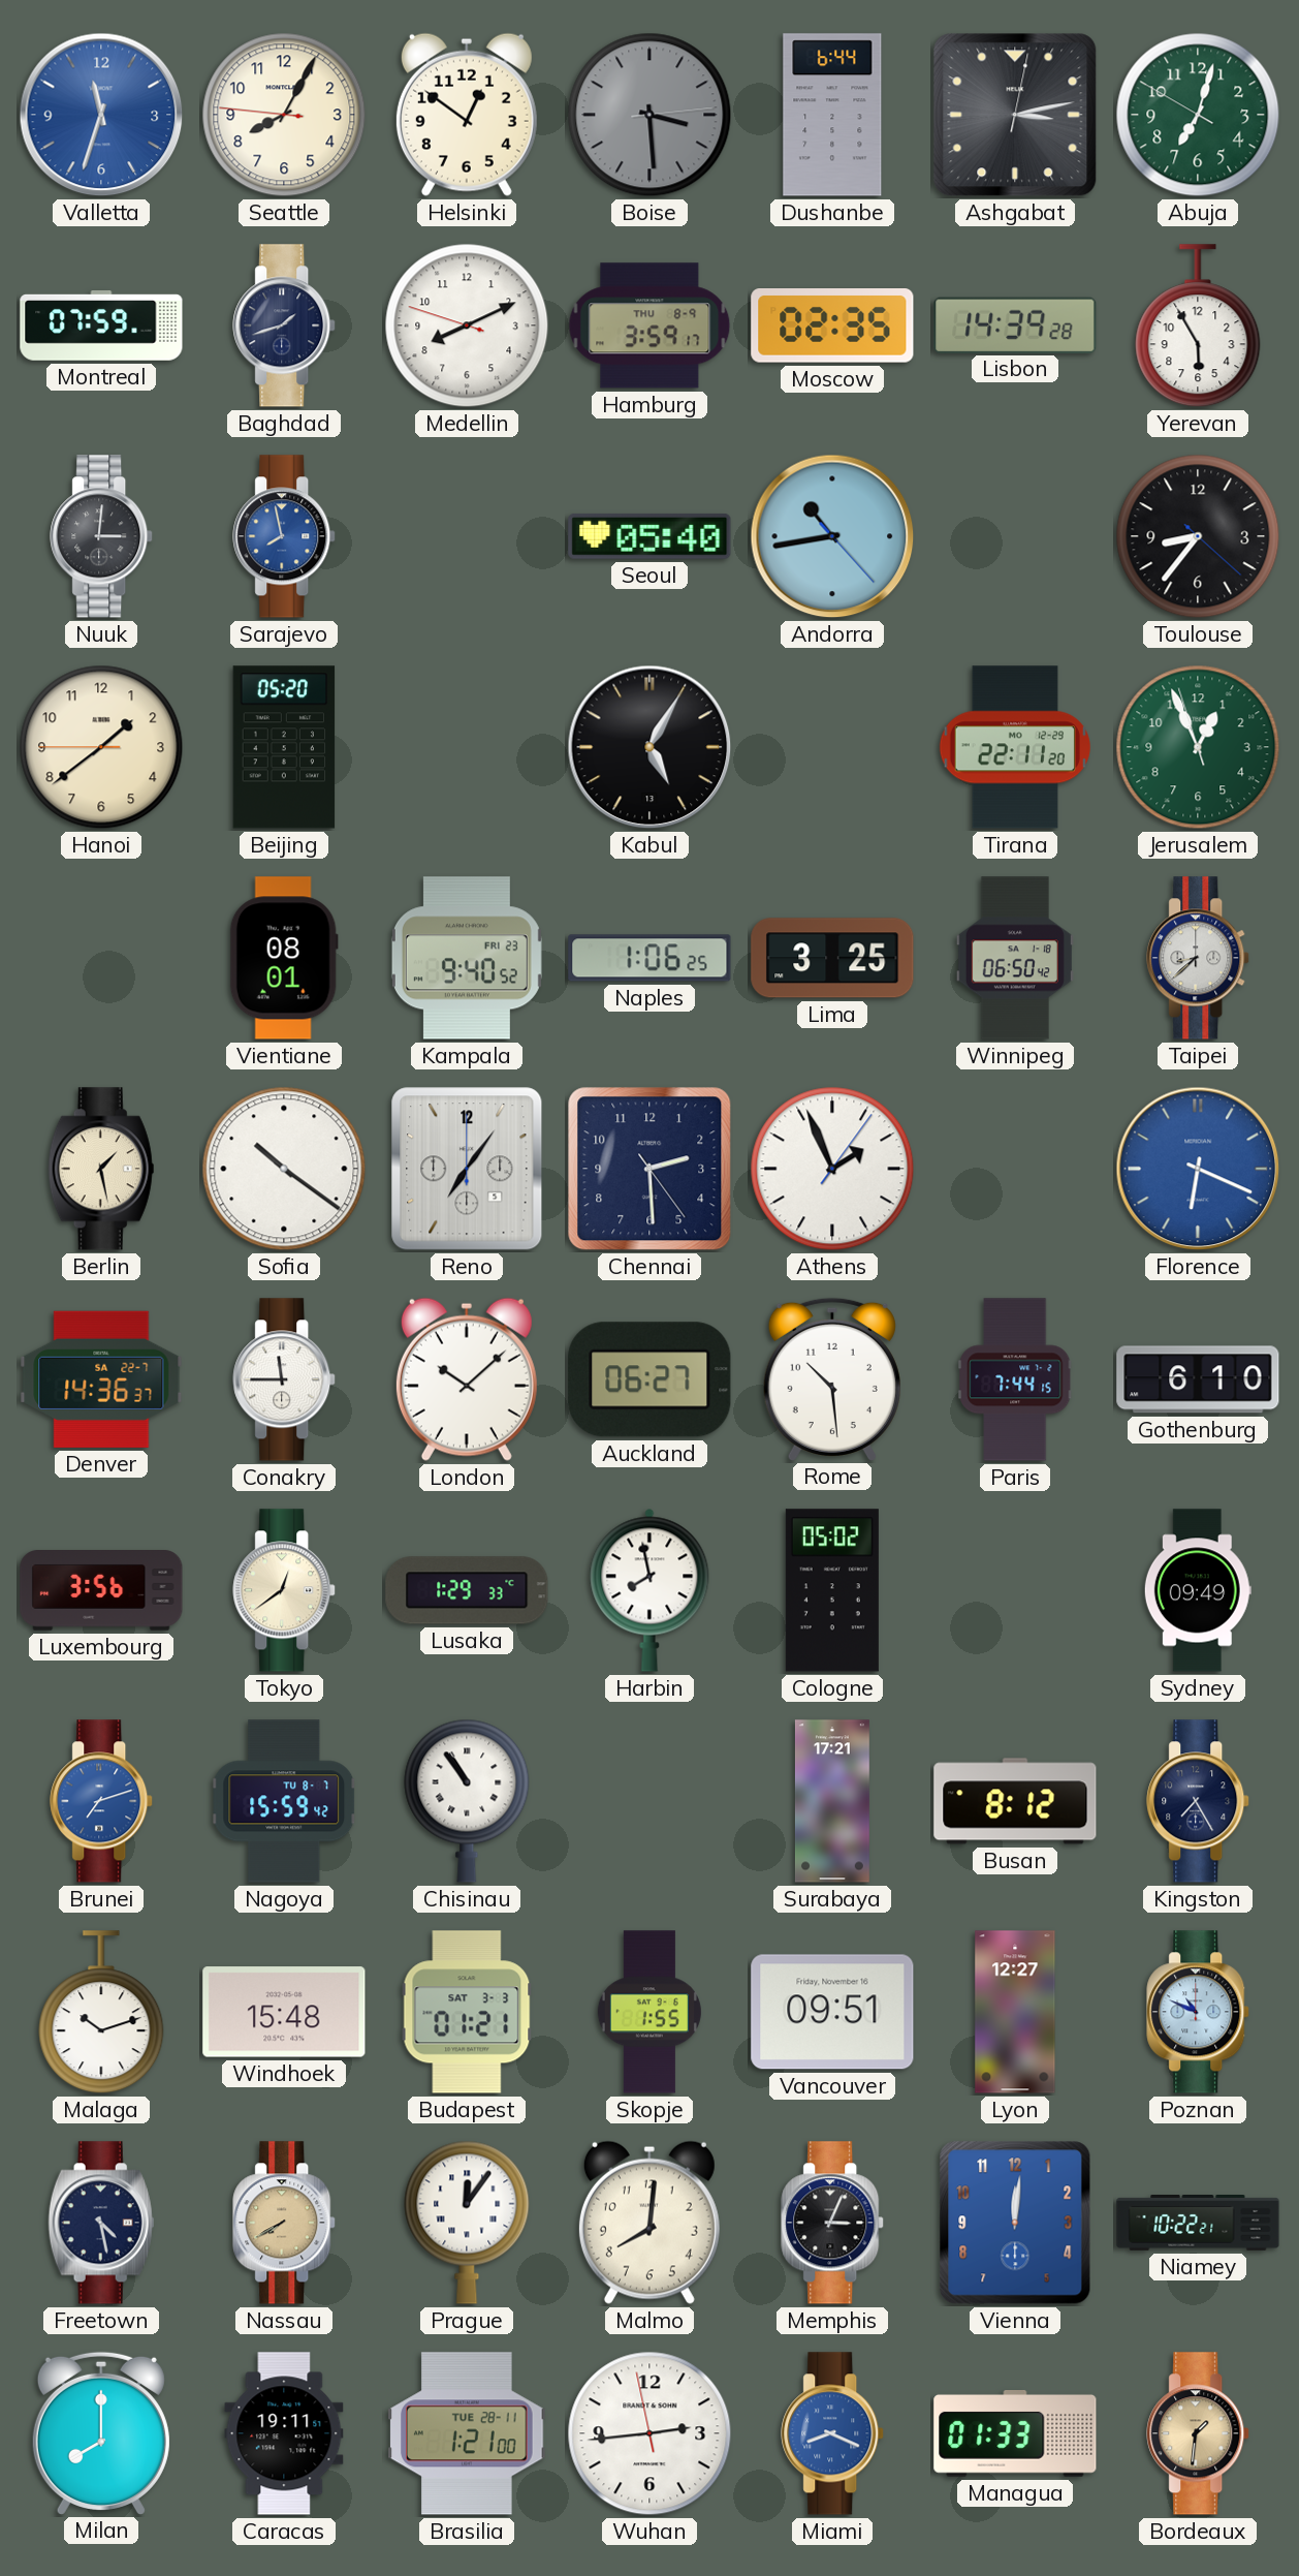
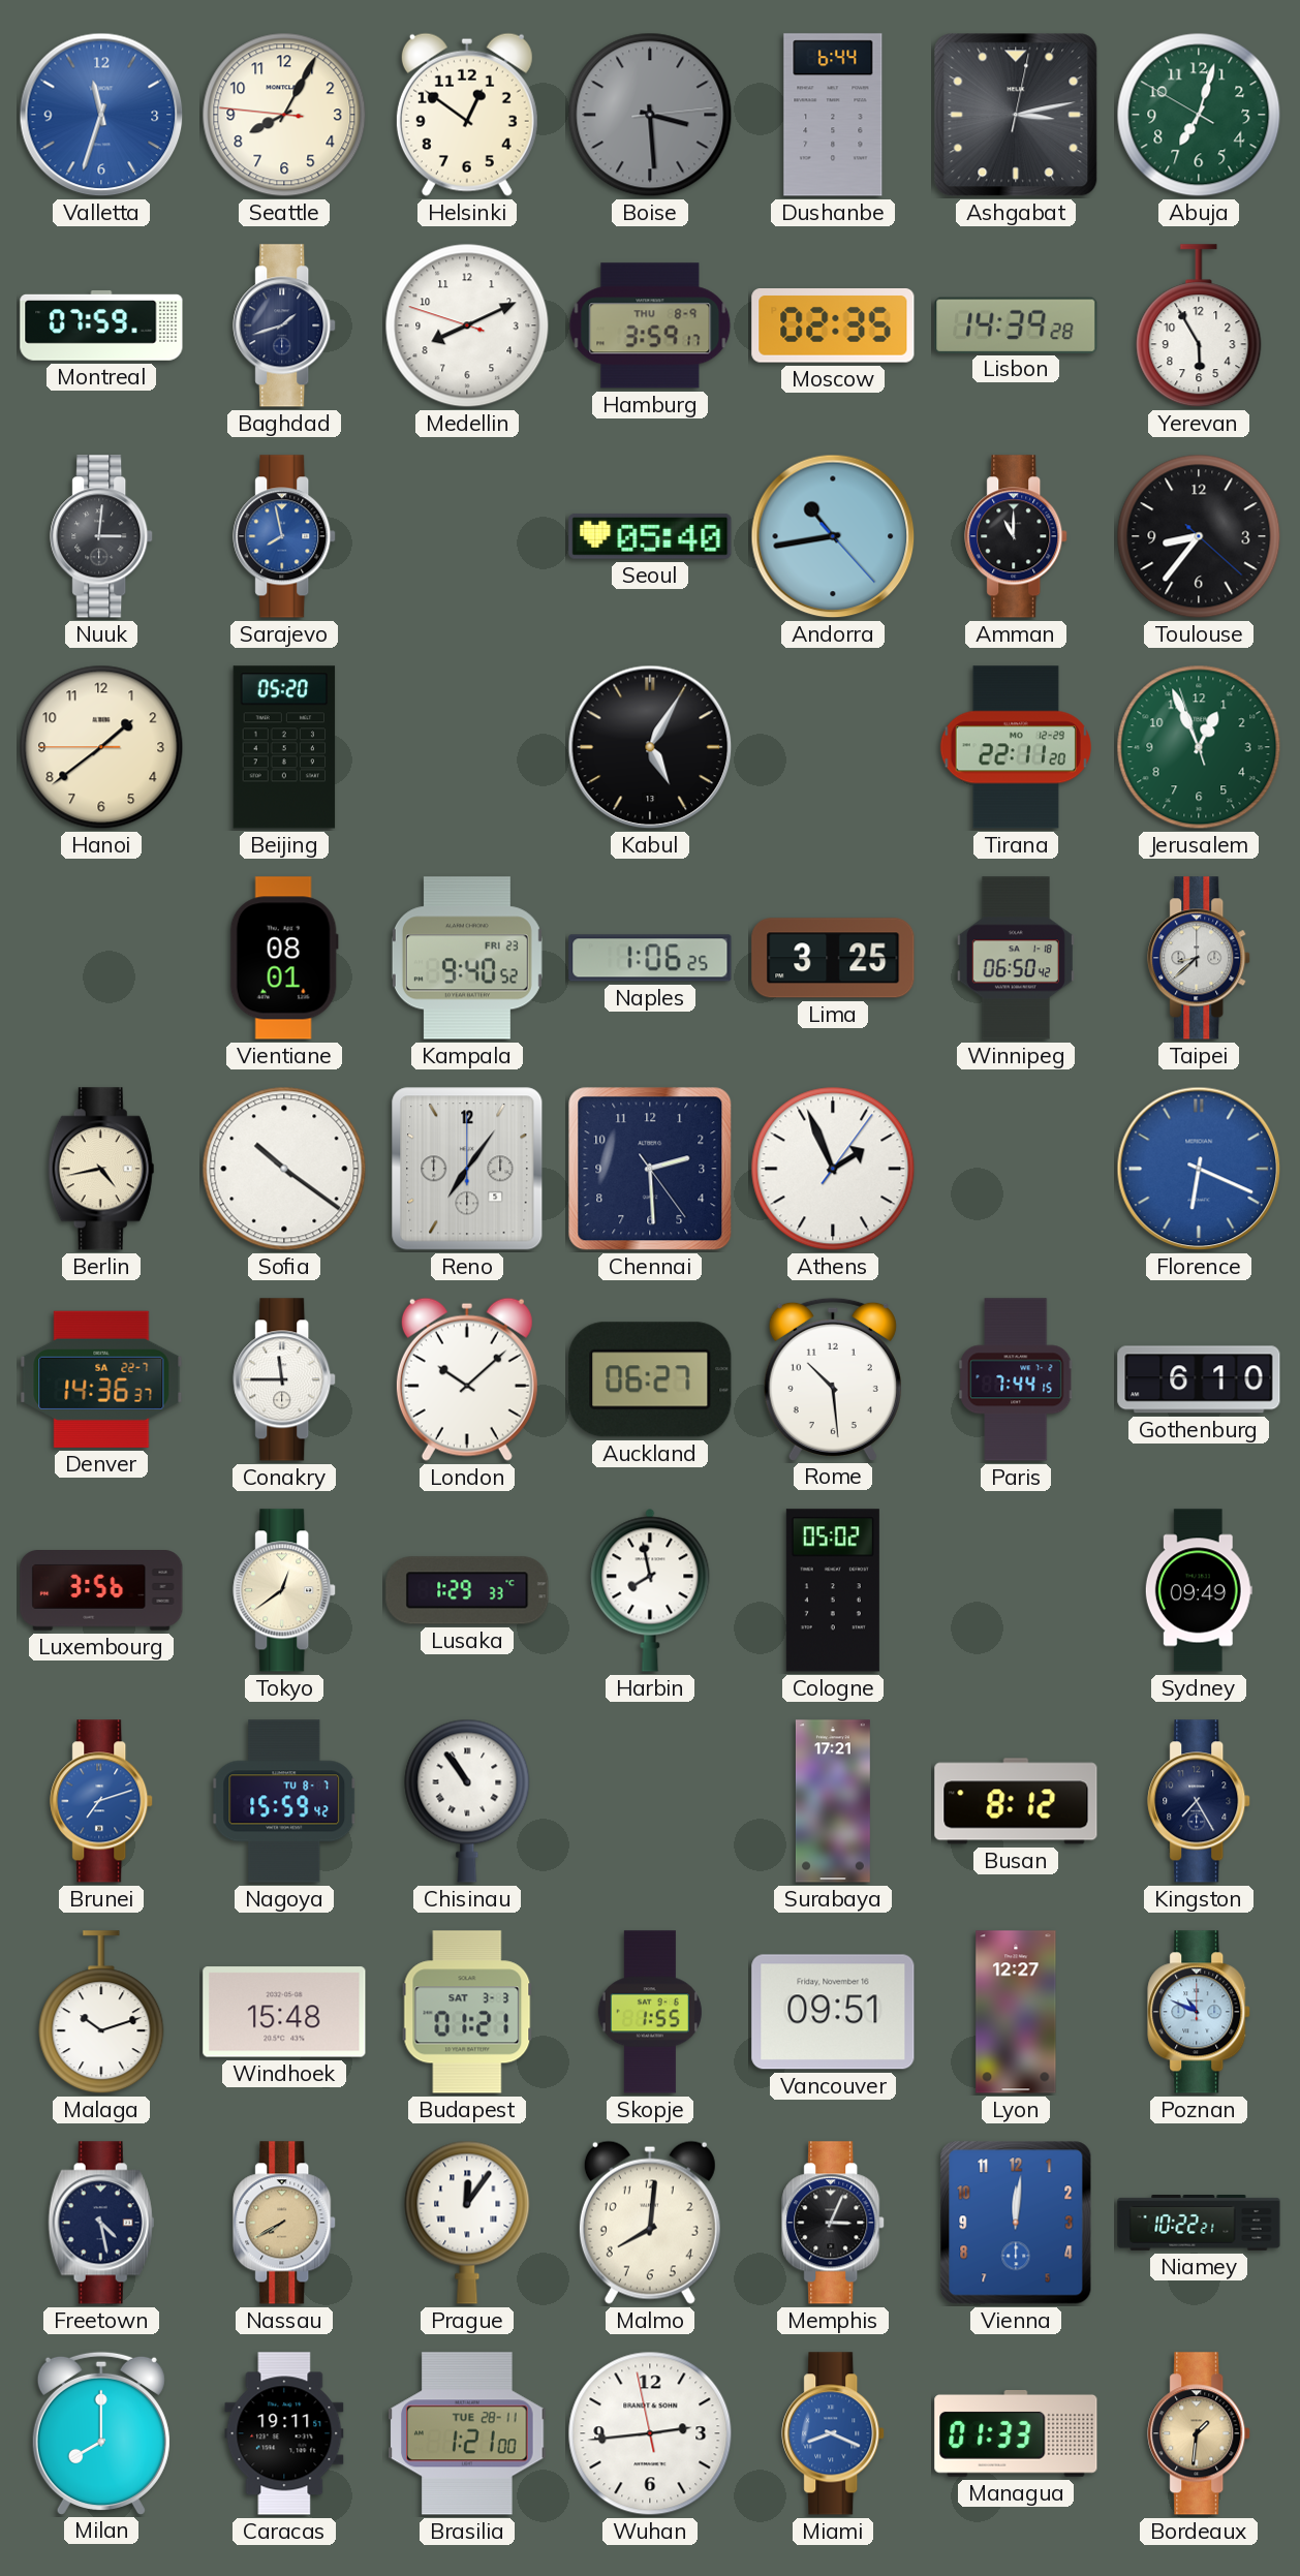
Amman: none -> 11:00
Berlin: 1:28 -> 4:43
